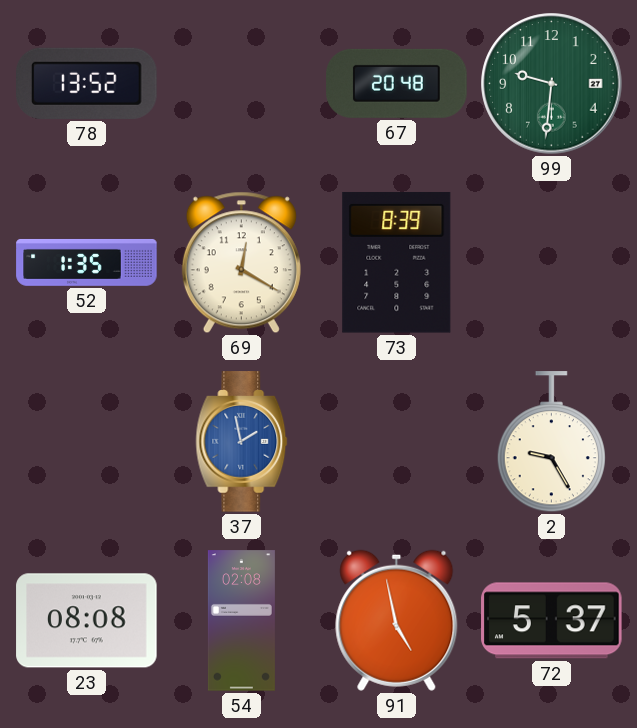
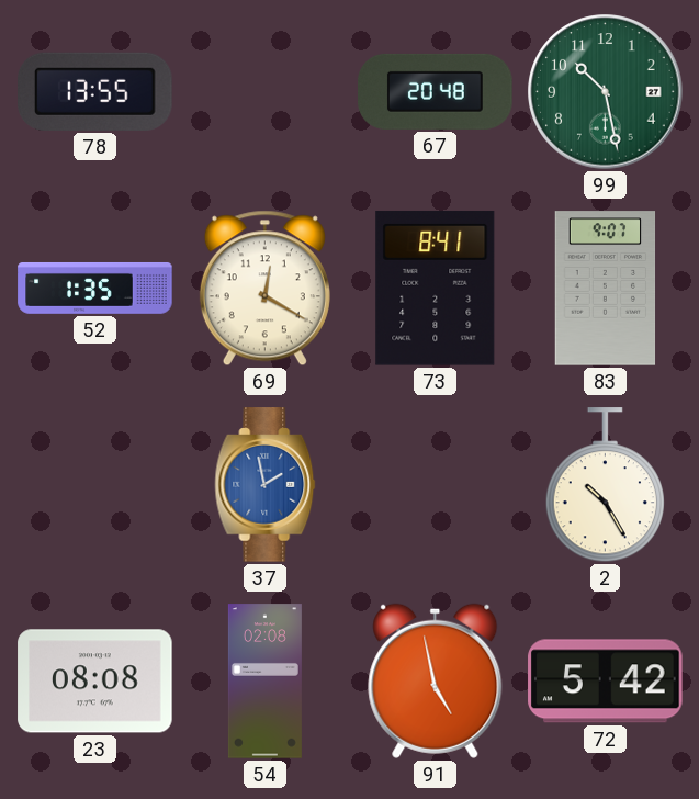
78: 13:52 -> 13:55
99: 9:31 -> 10:28
73: 8:39 -> 8:41
83: none -> 9:07
2: 9:25 -> 10:25
72: 5:37 -> 5:42
